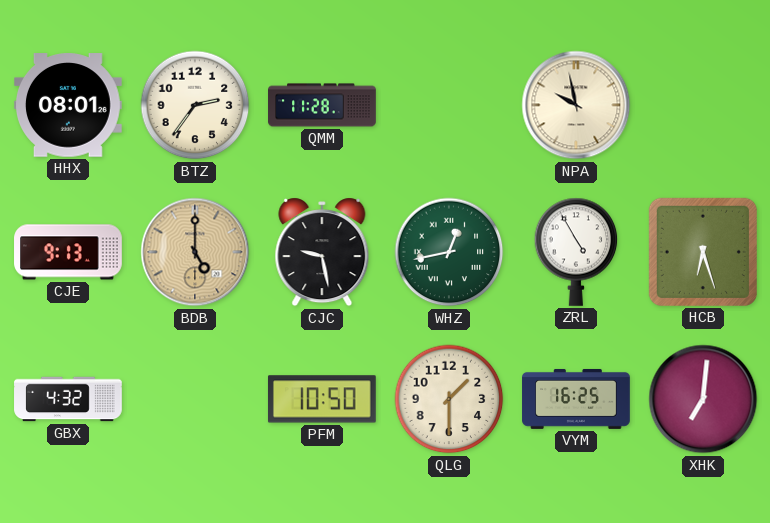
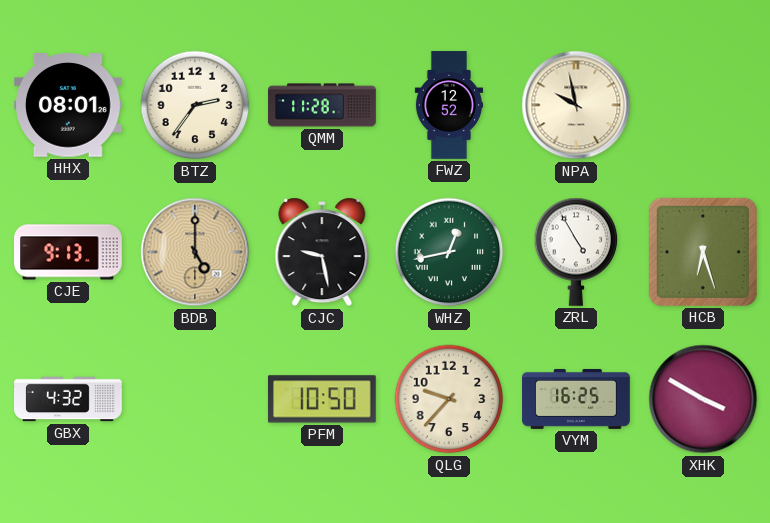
FWZ: none -> 12:52
QLG: 1:30 -> 9:37
XHK: 7:01 -> 3:50
